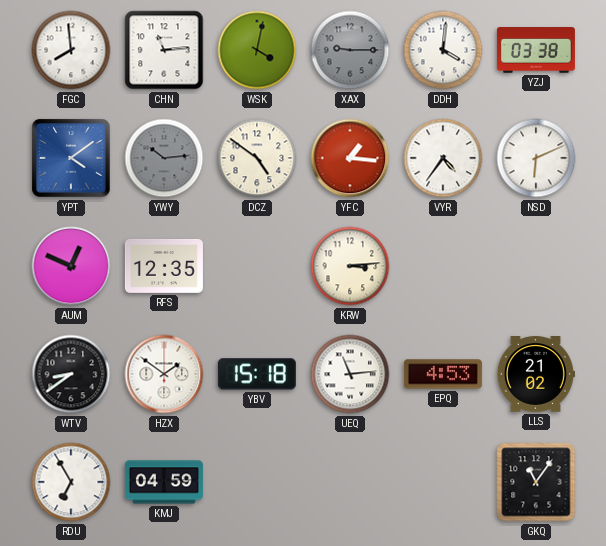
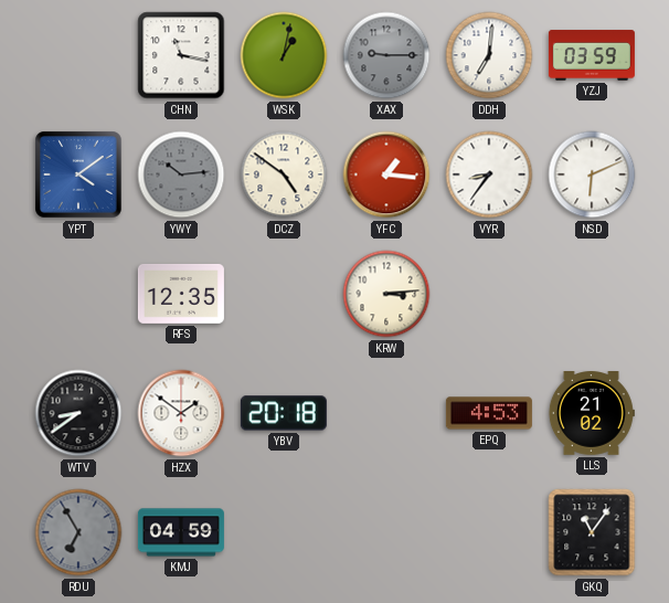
FGC: 7:59 -> none
CHN: 11:14 -> 11:17
WSK: 4:02 -> 1:02
DDH: 4:01 -> 7:01
YZJ: 03:38 -> 03:59
VYR: 4:36 -> 8:36
AUM: 12:49 -> none
YBV: 15:18 -> 20:18
UEQ: 11:14 -> none
RDU dial: white -> grey
